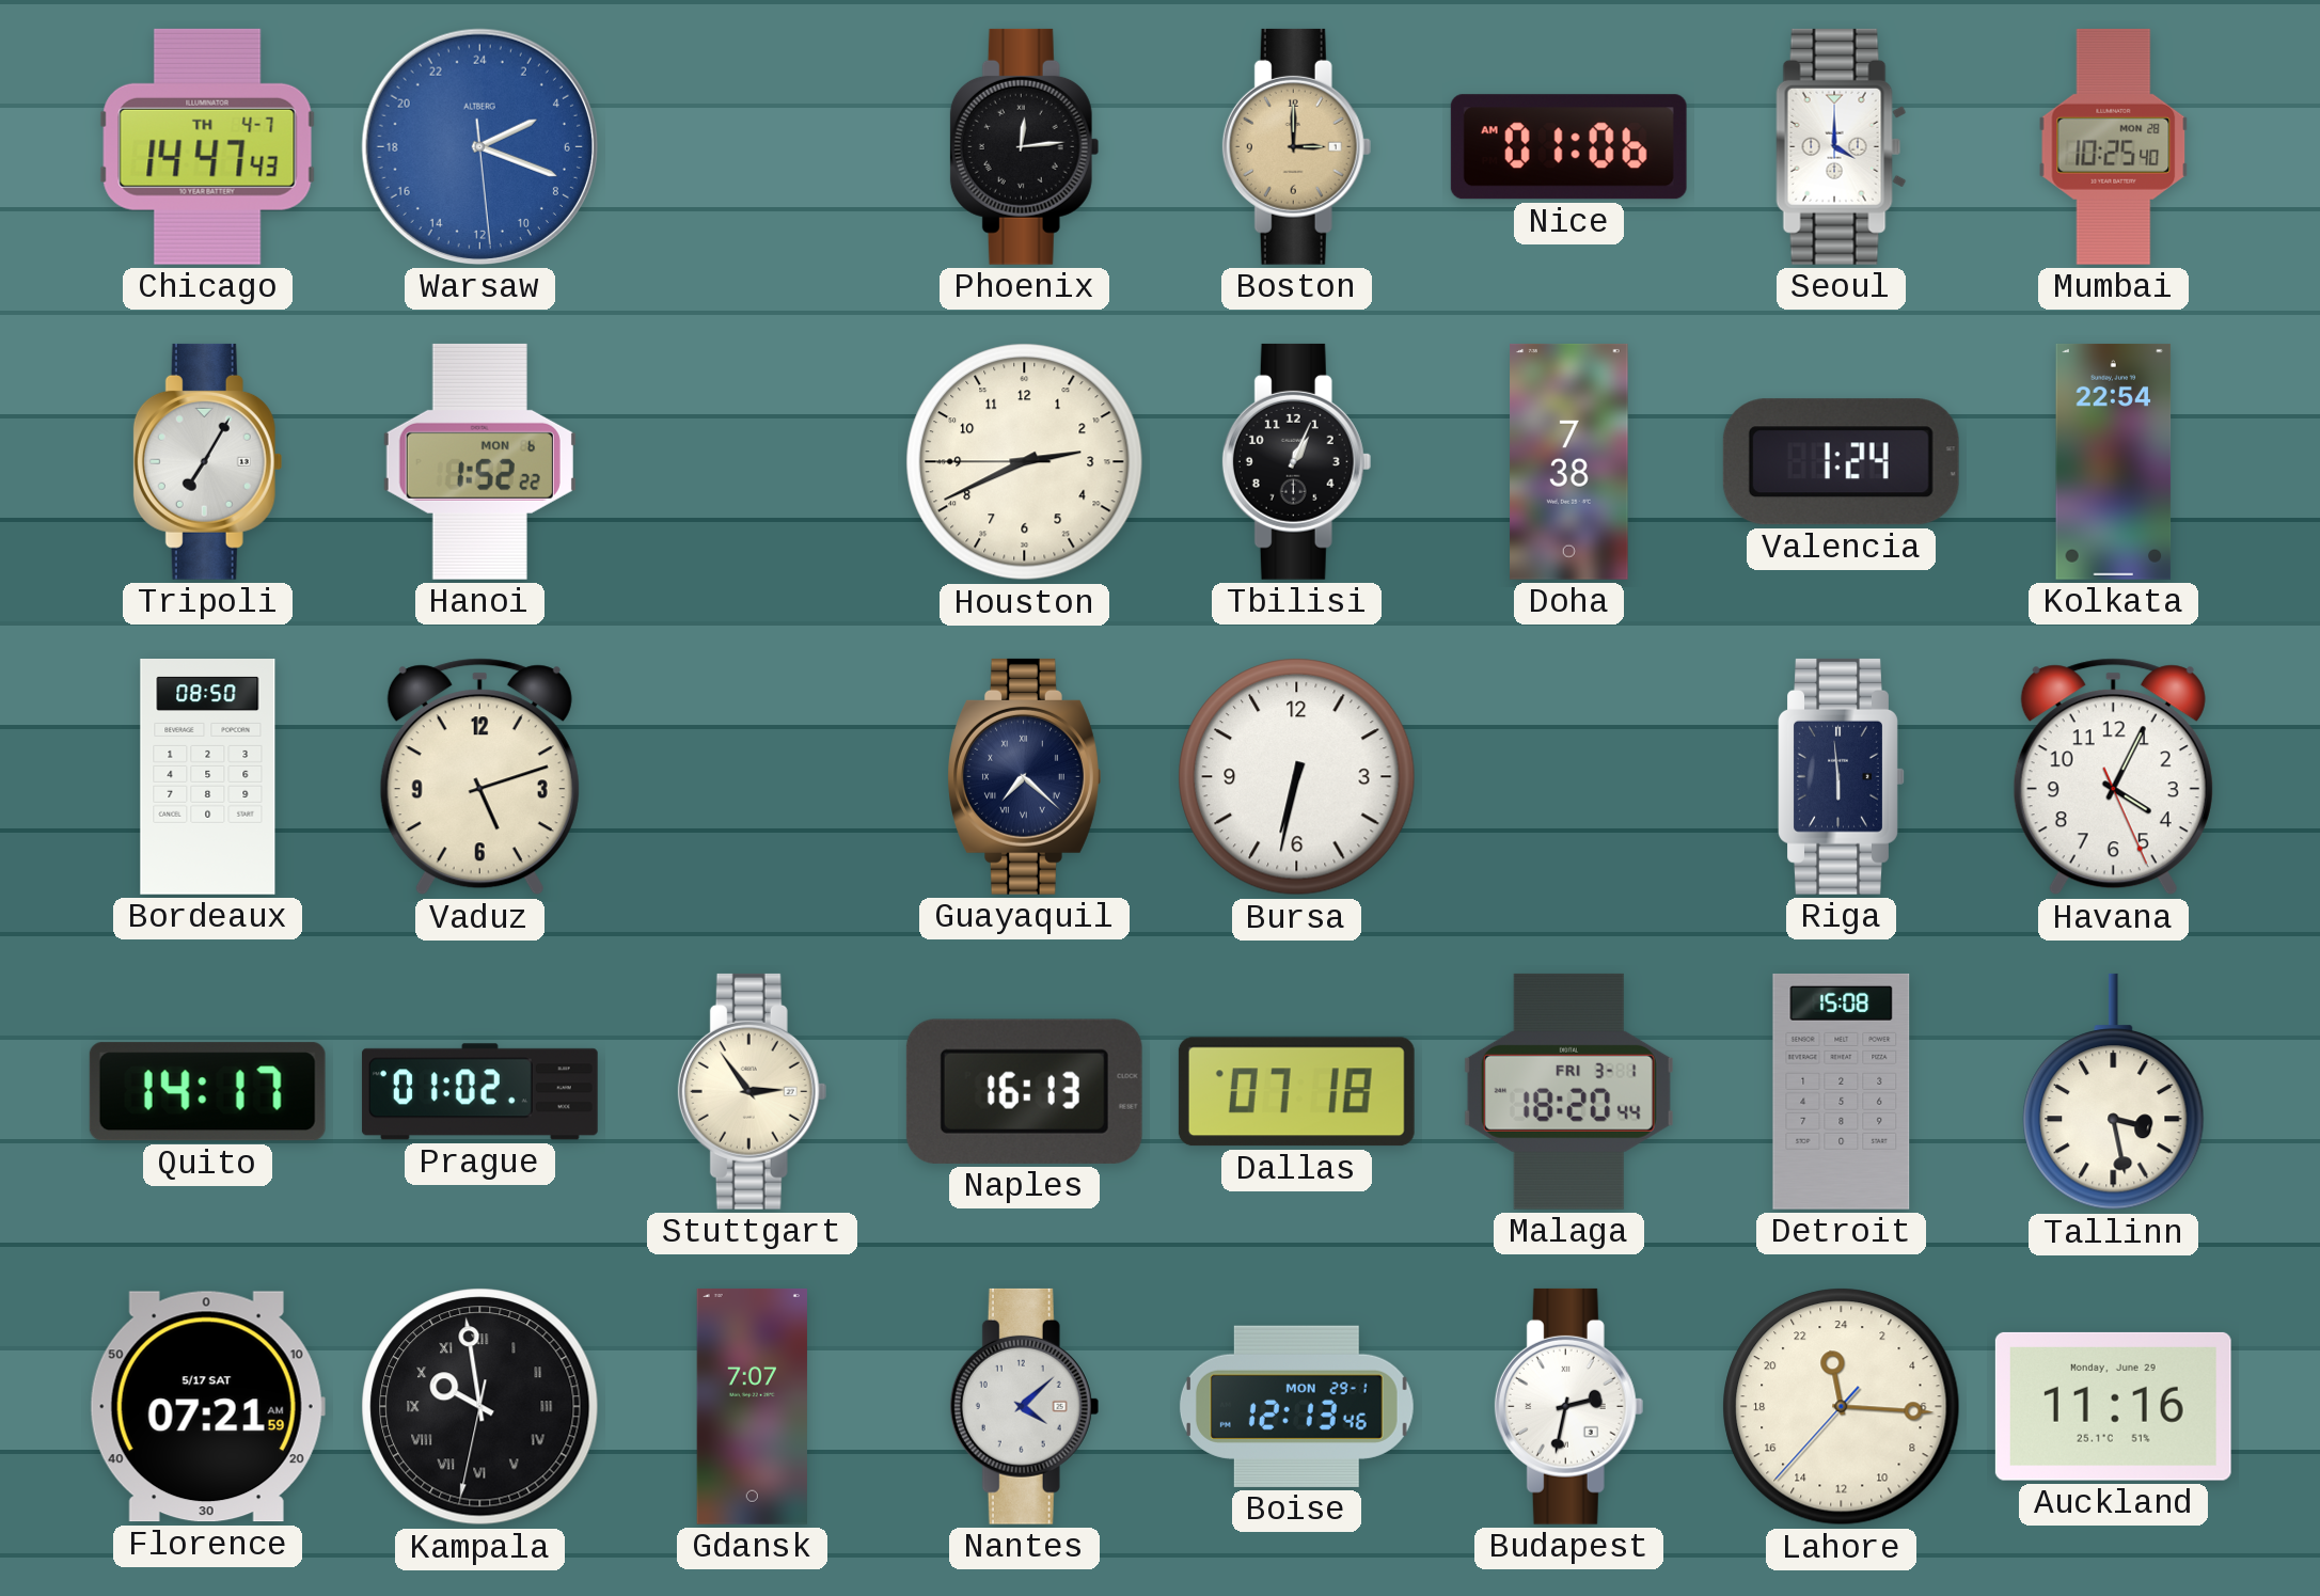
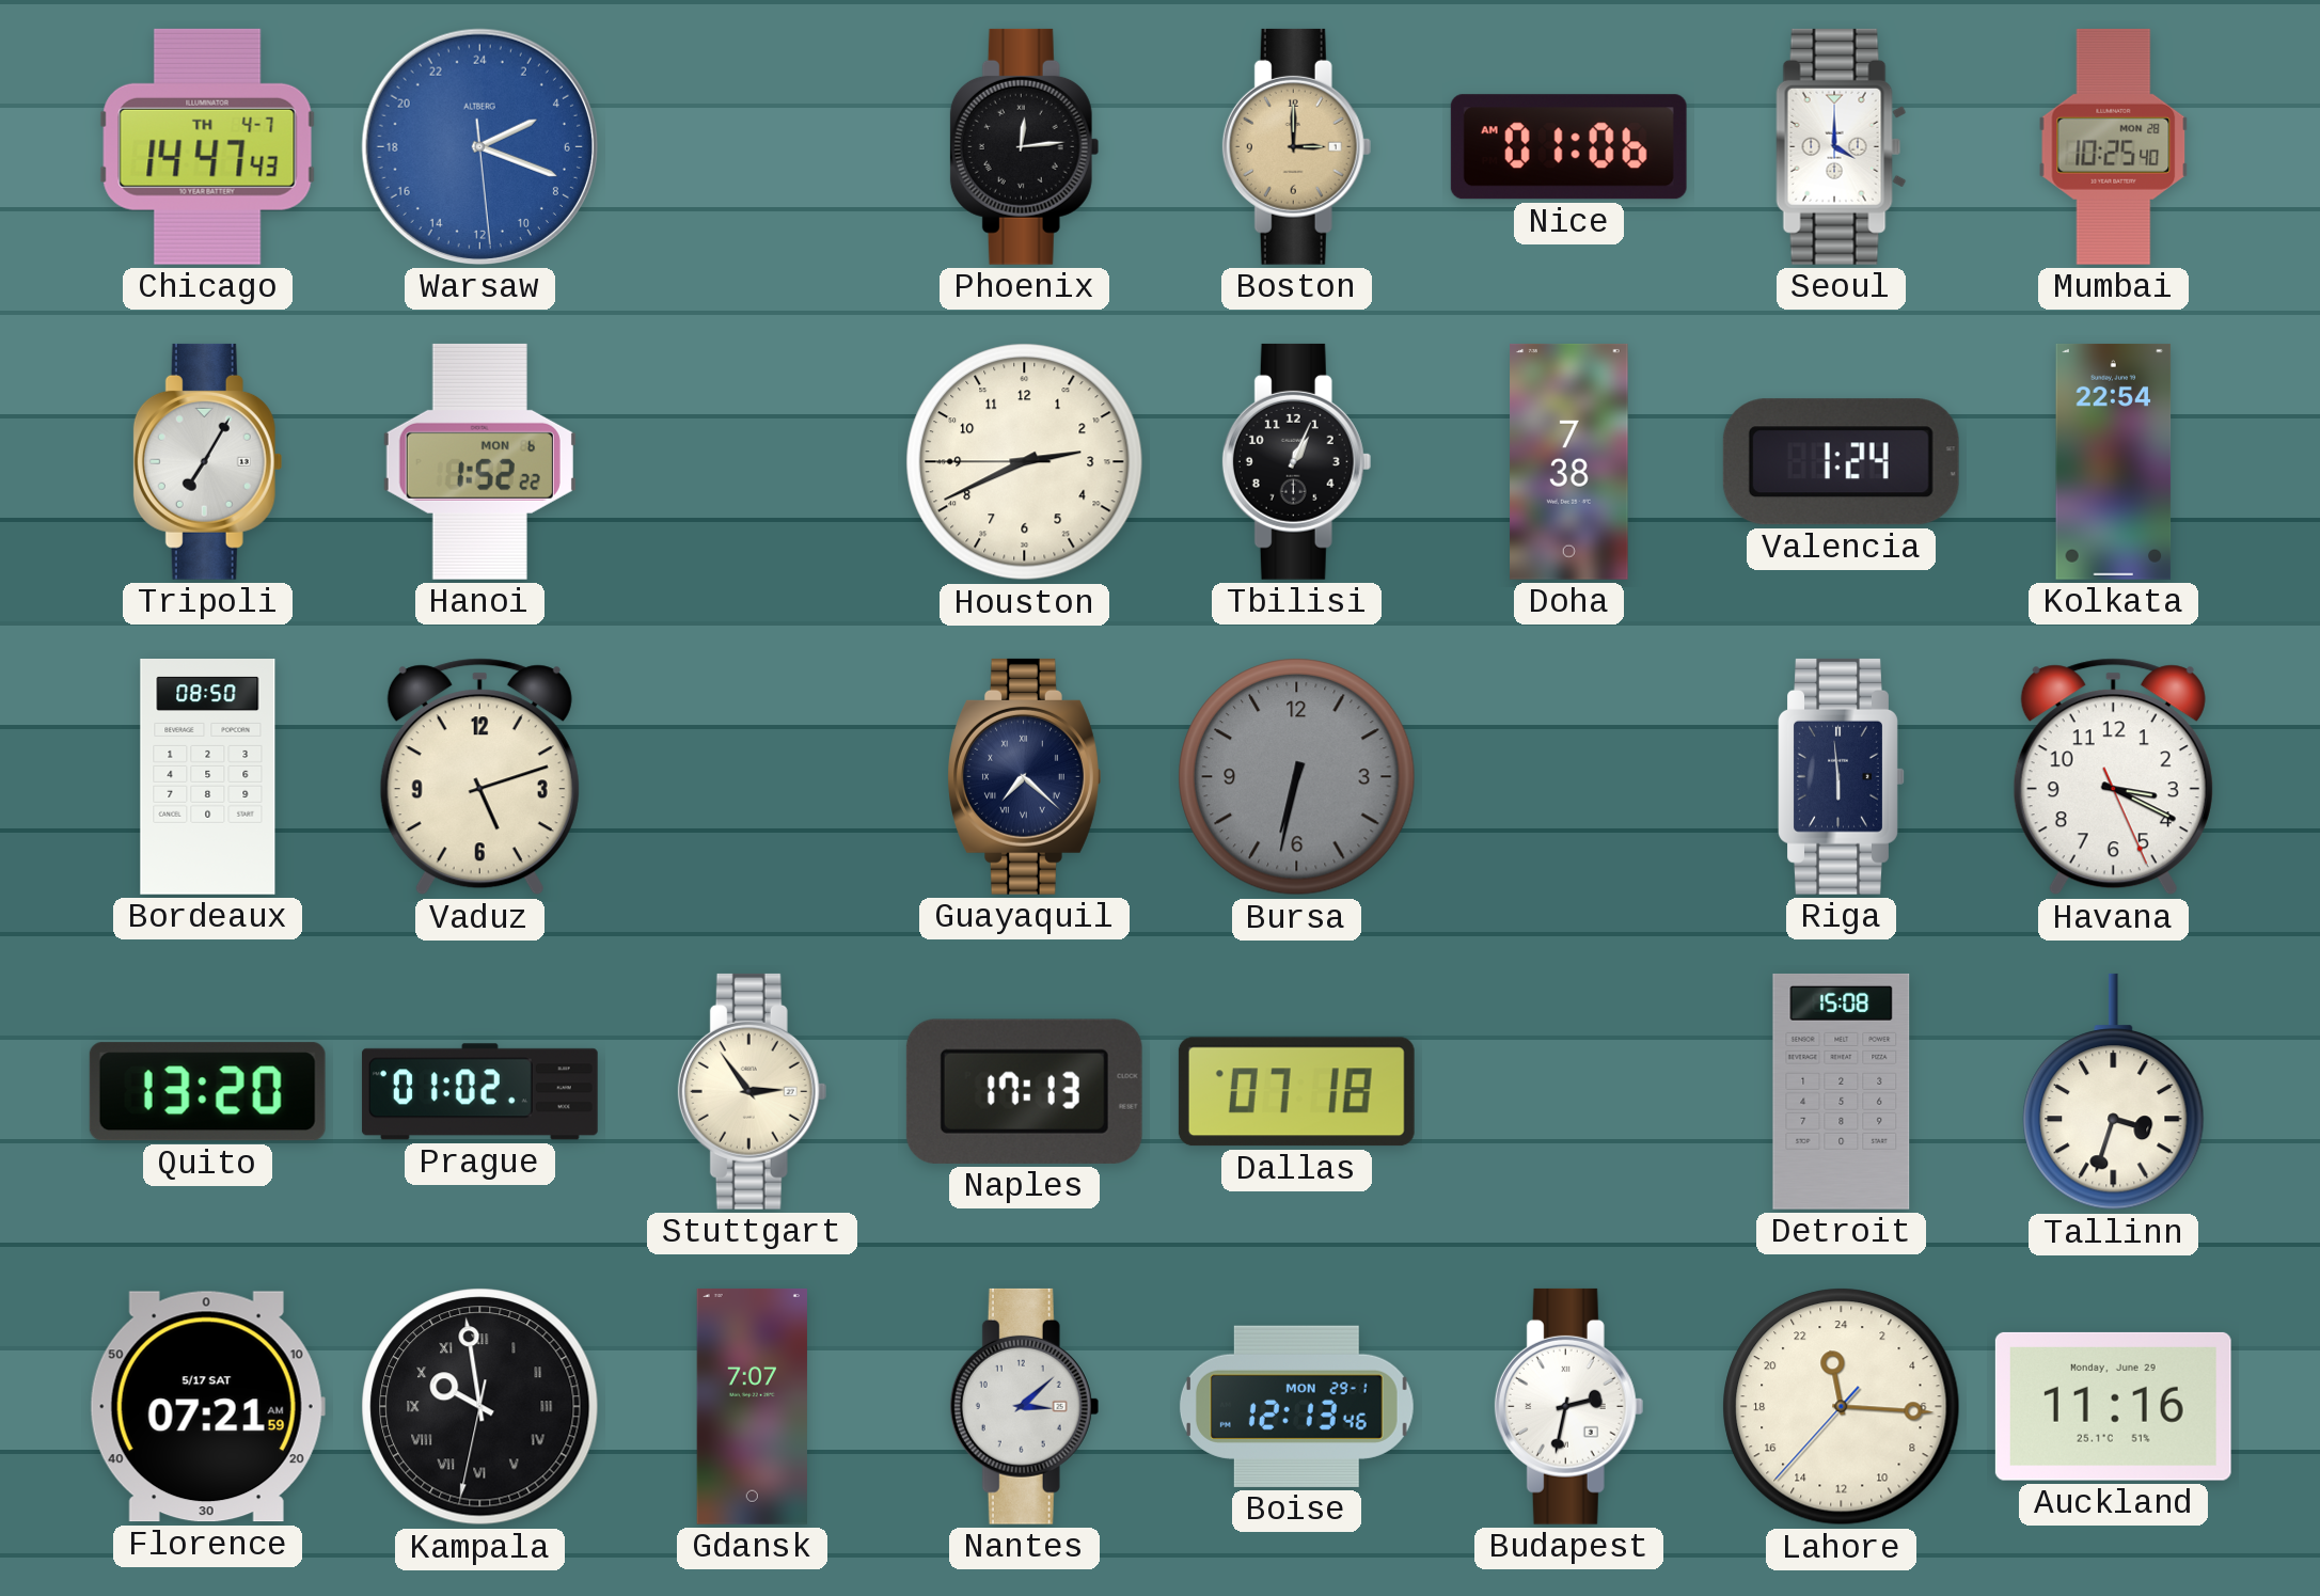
Bursa dial: white -> grey
Havana: 4:04 -> 3:19
Quito: 14:17 -> 13:20
Naples: 16:13 -> 17:13
Malaga: 18:20 -> none
Tallinn: 3:28 -> 3:33
Nantes: 4:08 -> 3:08
